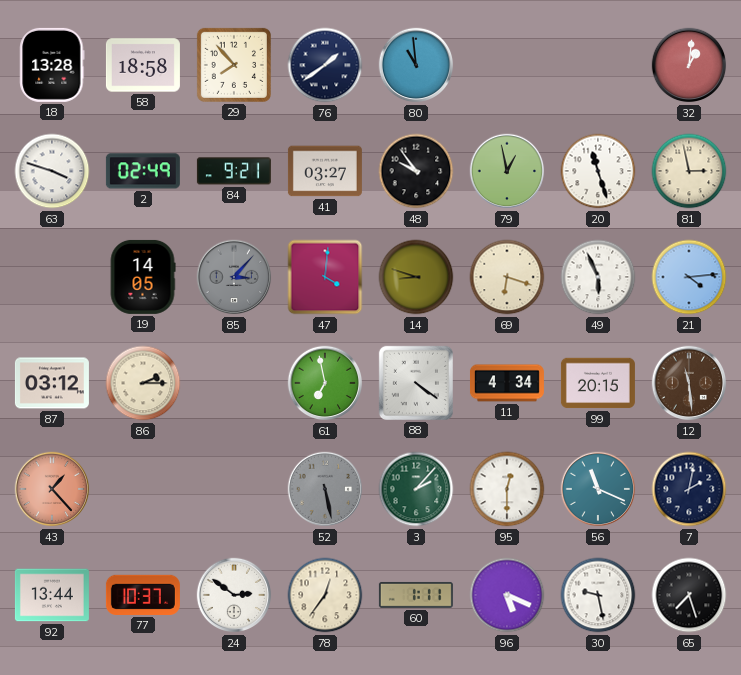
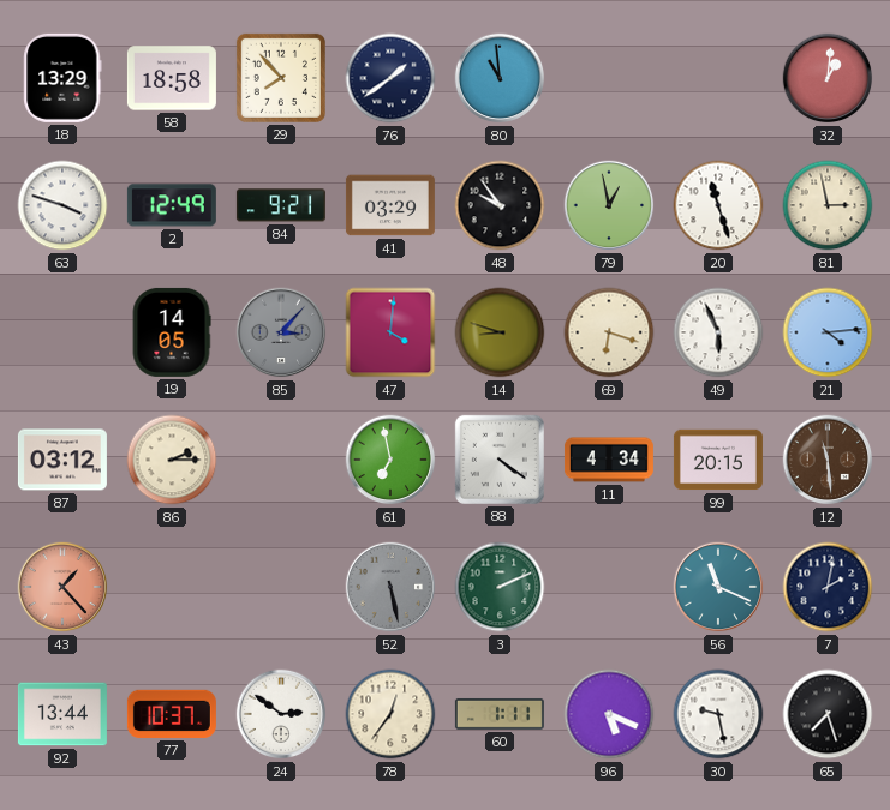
18: 13:28 -> 13:29
2: 02:49 -> 12:49
41: 03:27 -> 03:29
3: 2:07 -> 2:11
95: 12:30 -> none
